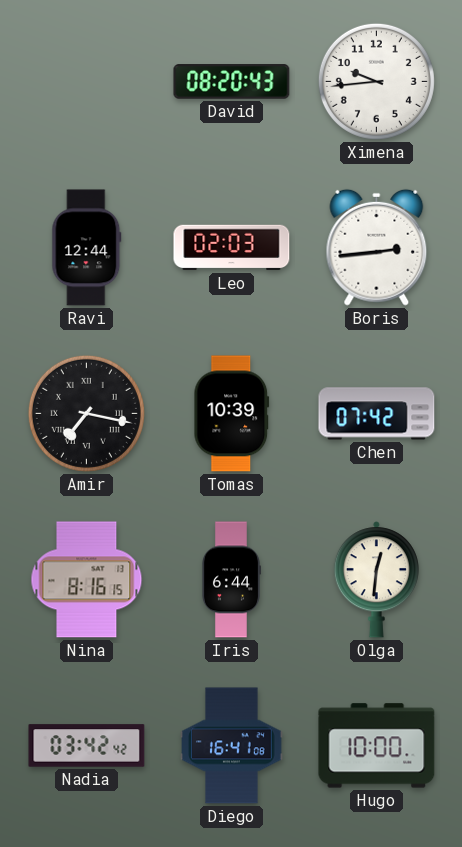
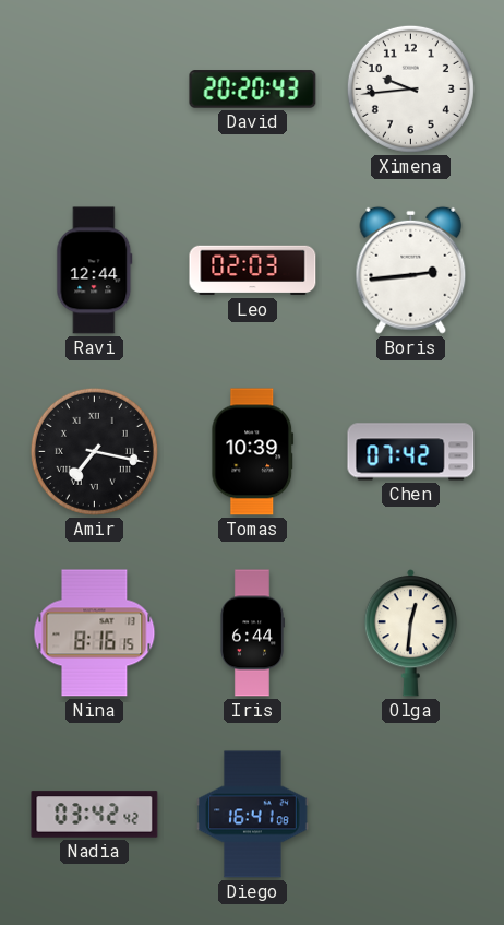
David: 08:20 -> 20:20
Hugo: 10:00 -> none
